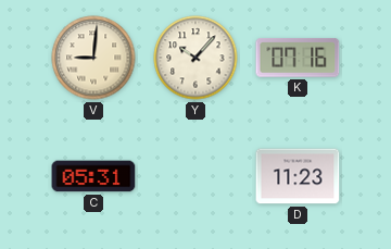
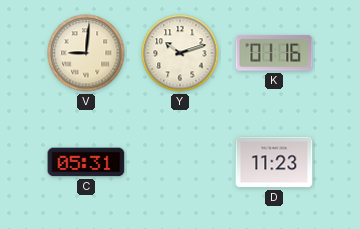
Y: 10:07 -> 10:12
K: 07:16 -> 01:16
